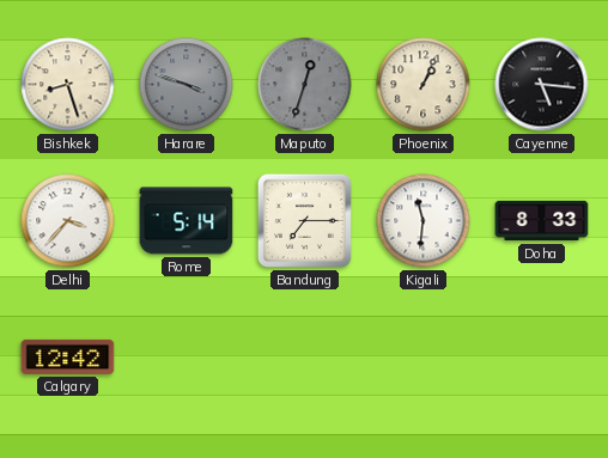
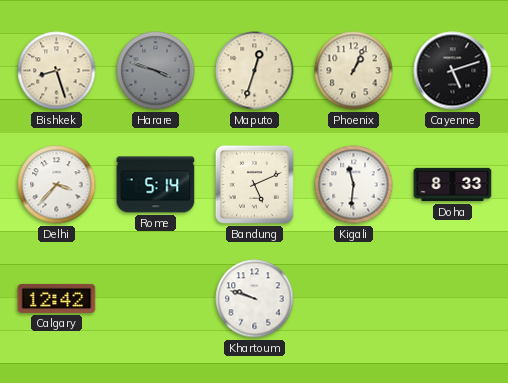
Maputo dial: grey -> cream
Cayenne: 5:16 -> 5:12
Bandung: 7:15 -> 5:11
Khartoum: none -> 9:48
